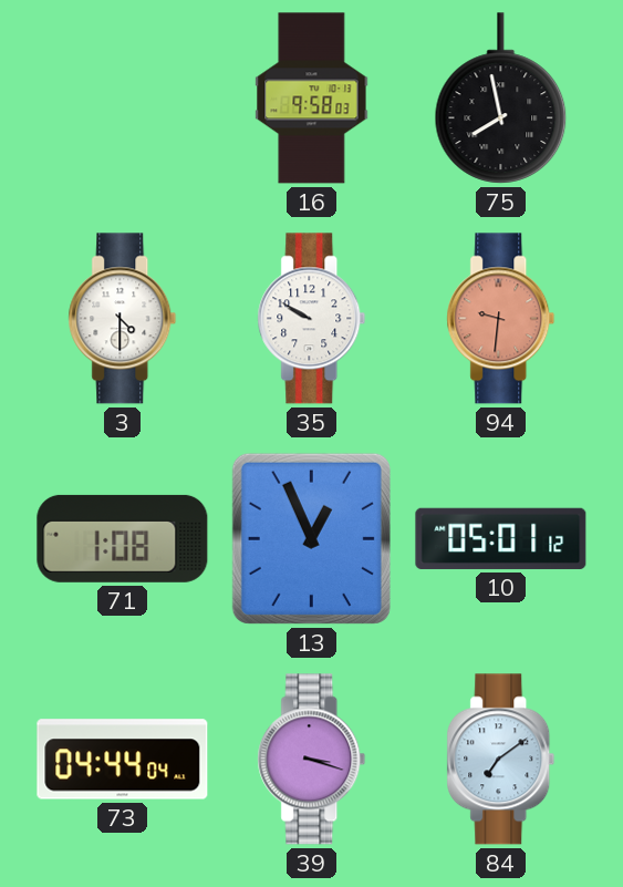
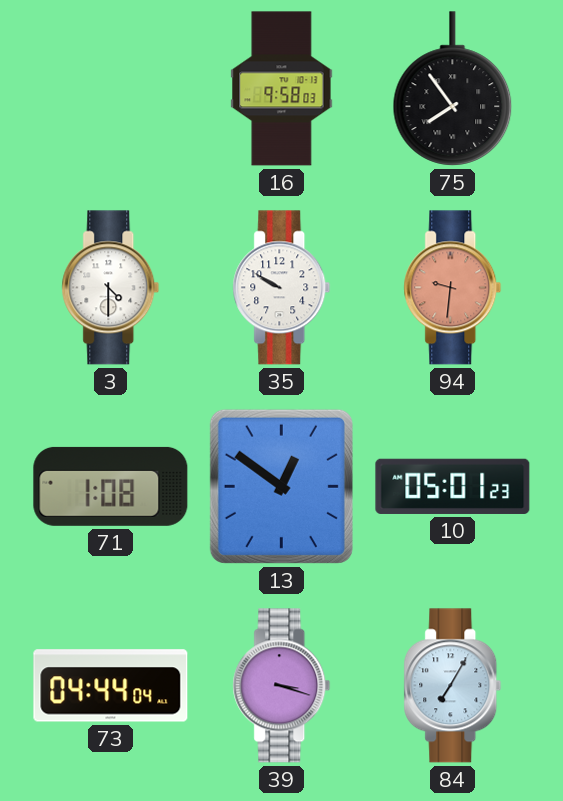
75: 7:58 -> 7:54
13: 12:56 -> 12:51
10: 05:01:12 -> 05:01:23
84: 7:09 -> 7:05
